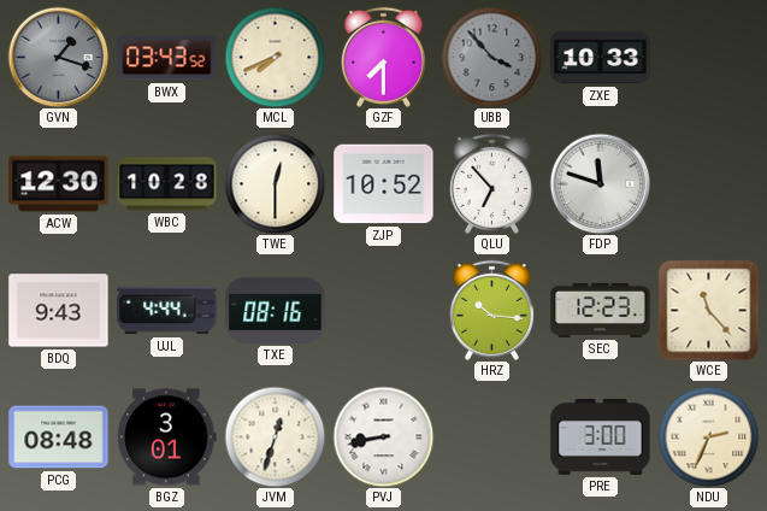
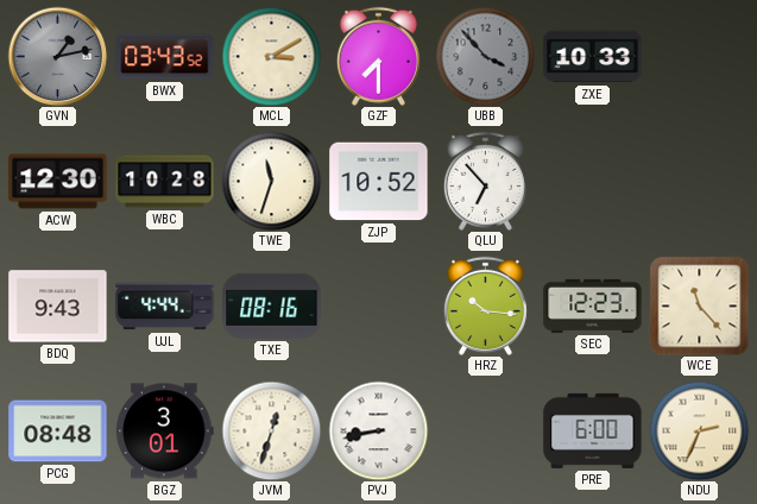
GVN: 1:18 -> 1:13
MCL: 7:41 -> 3:10
TWE: 12:30 -> 11:33
FDP: 11:48 -> none
PRE: 3:00 -> 6:00
